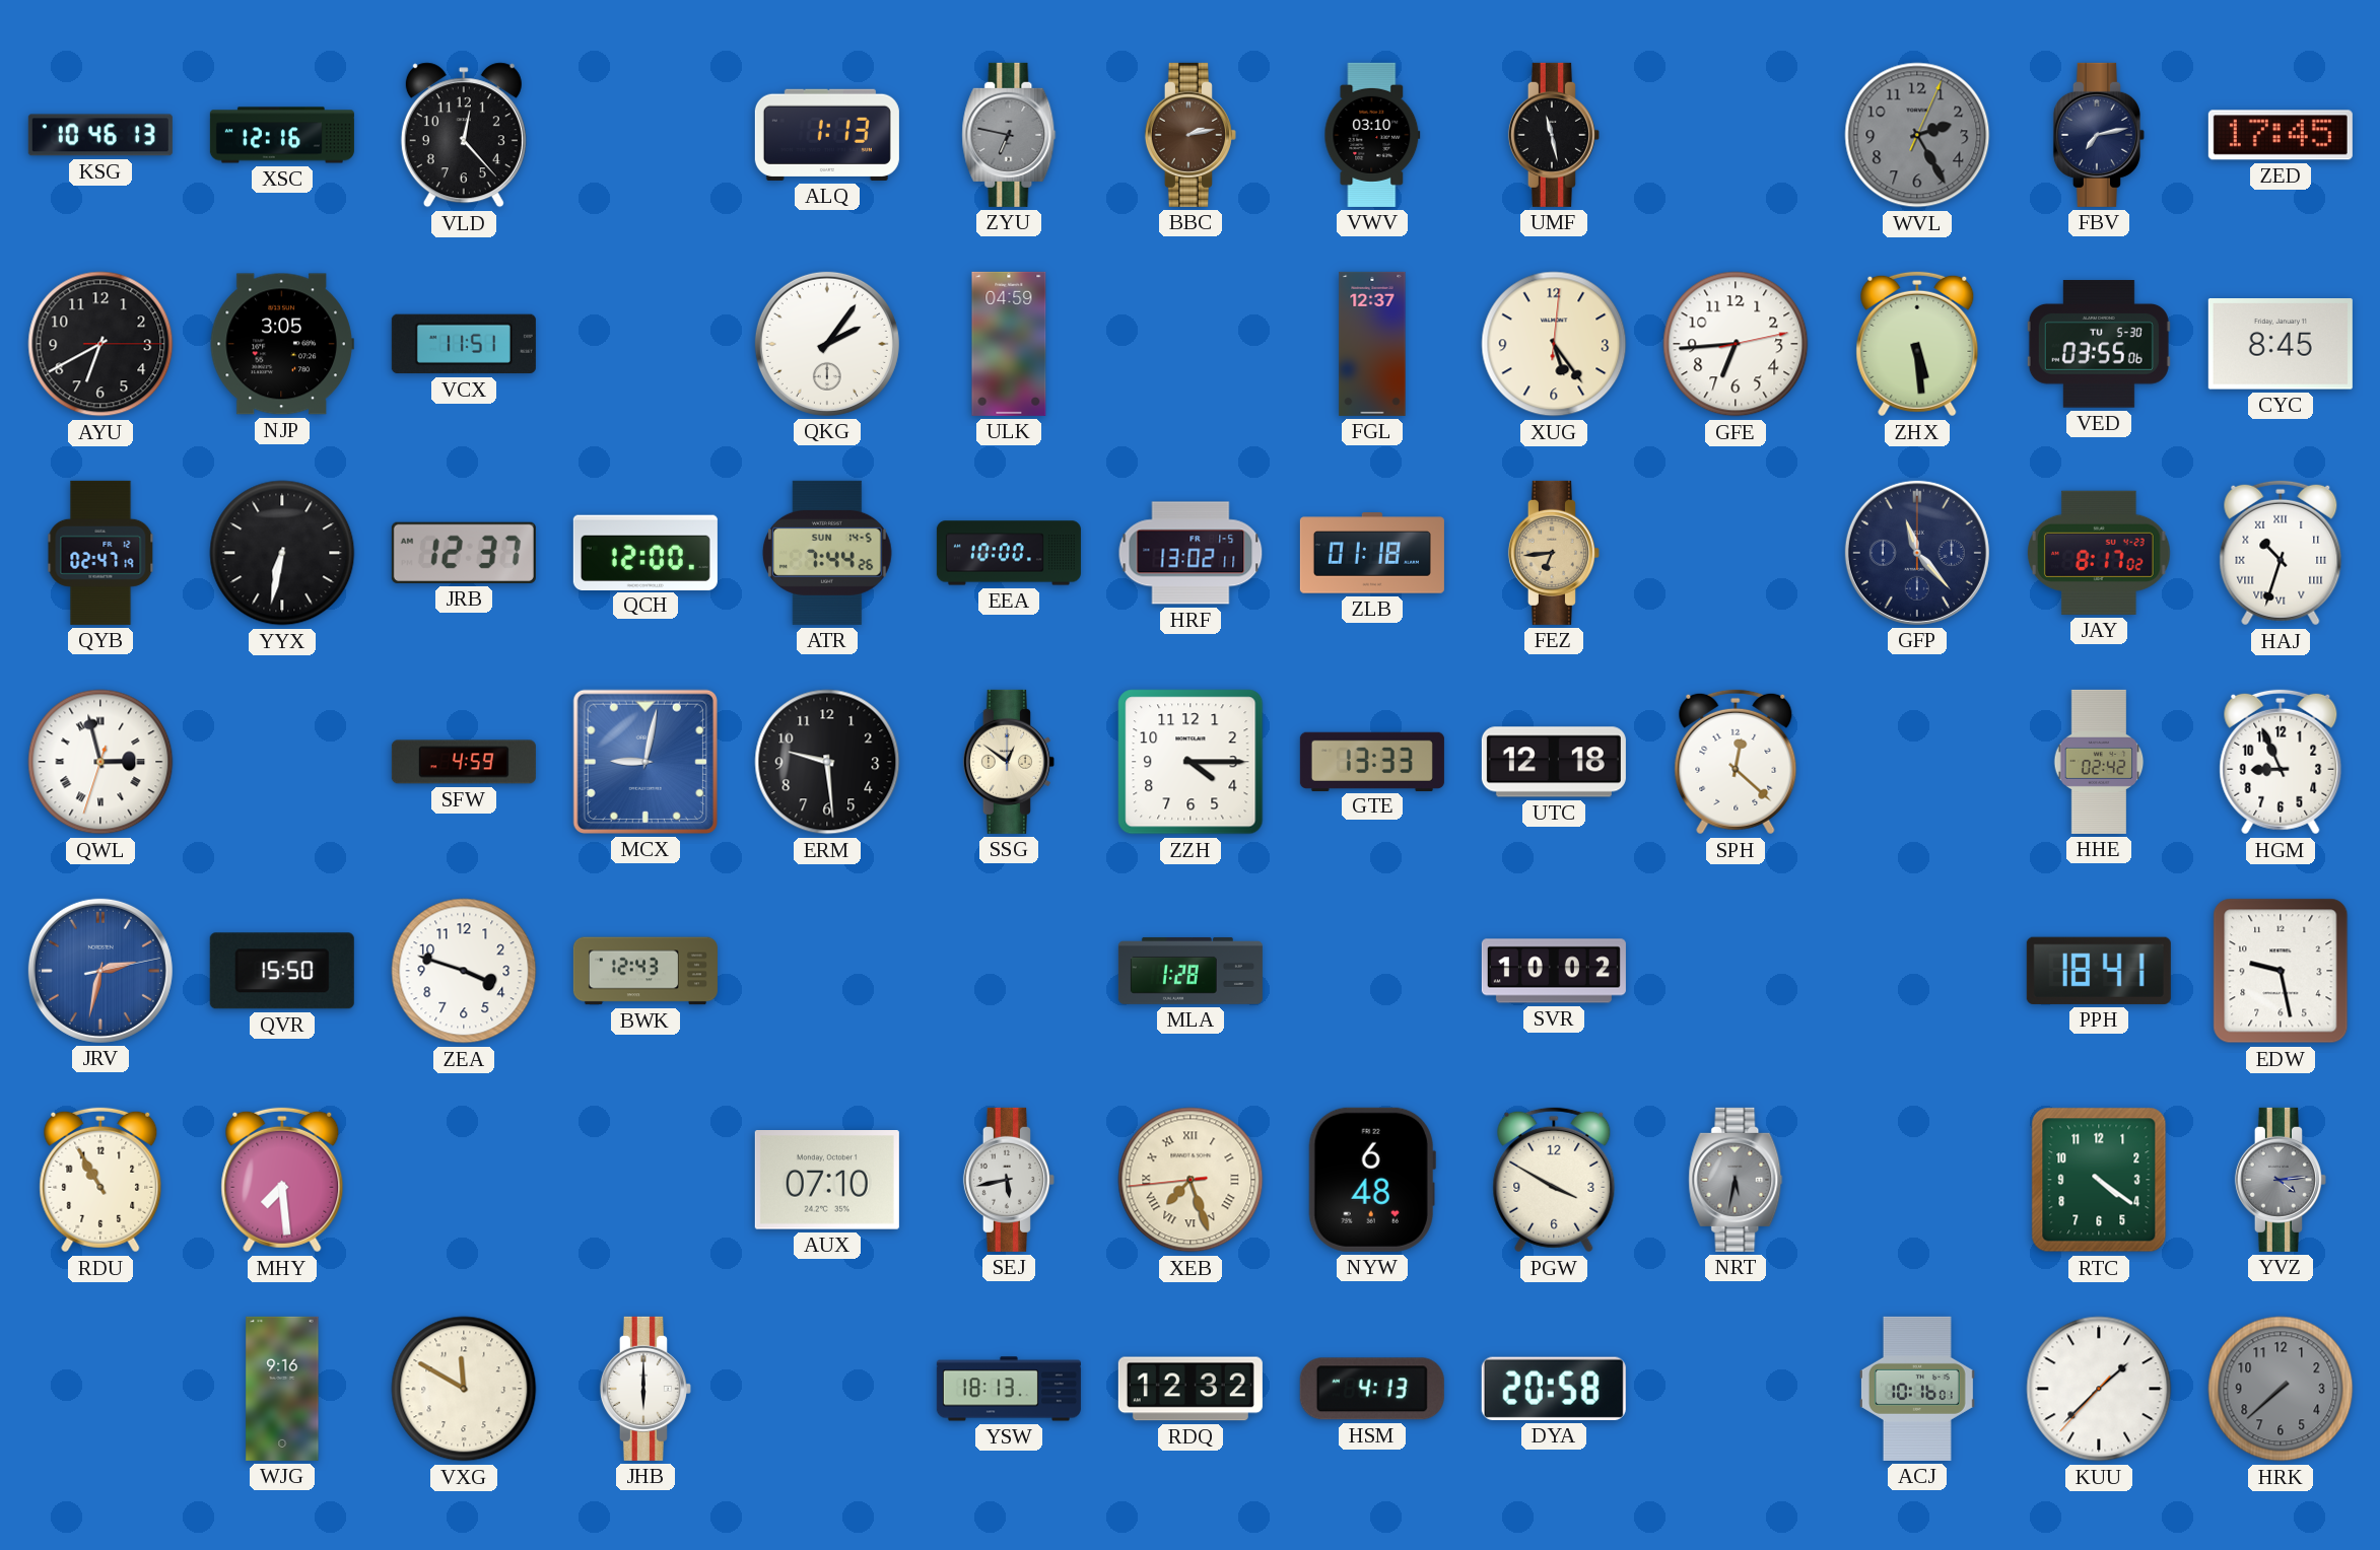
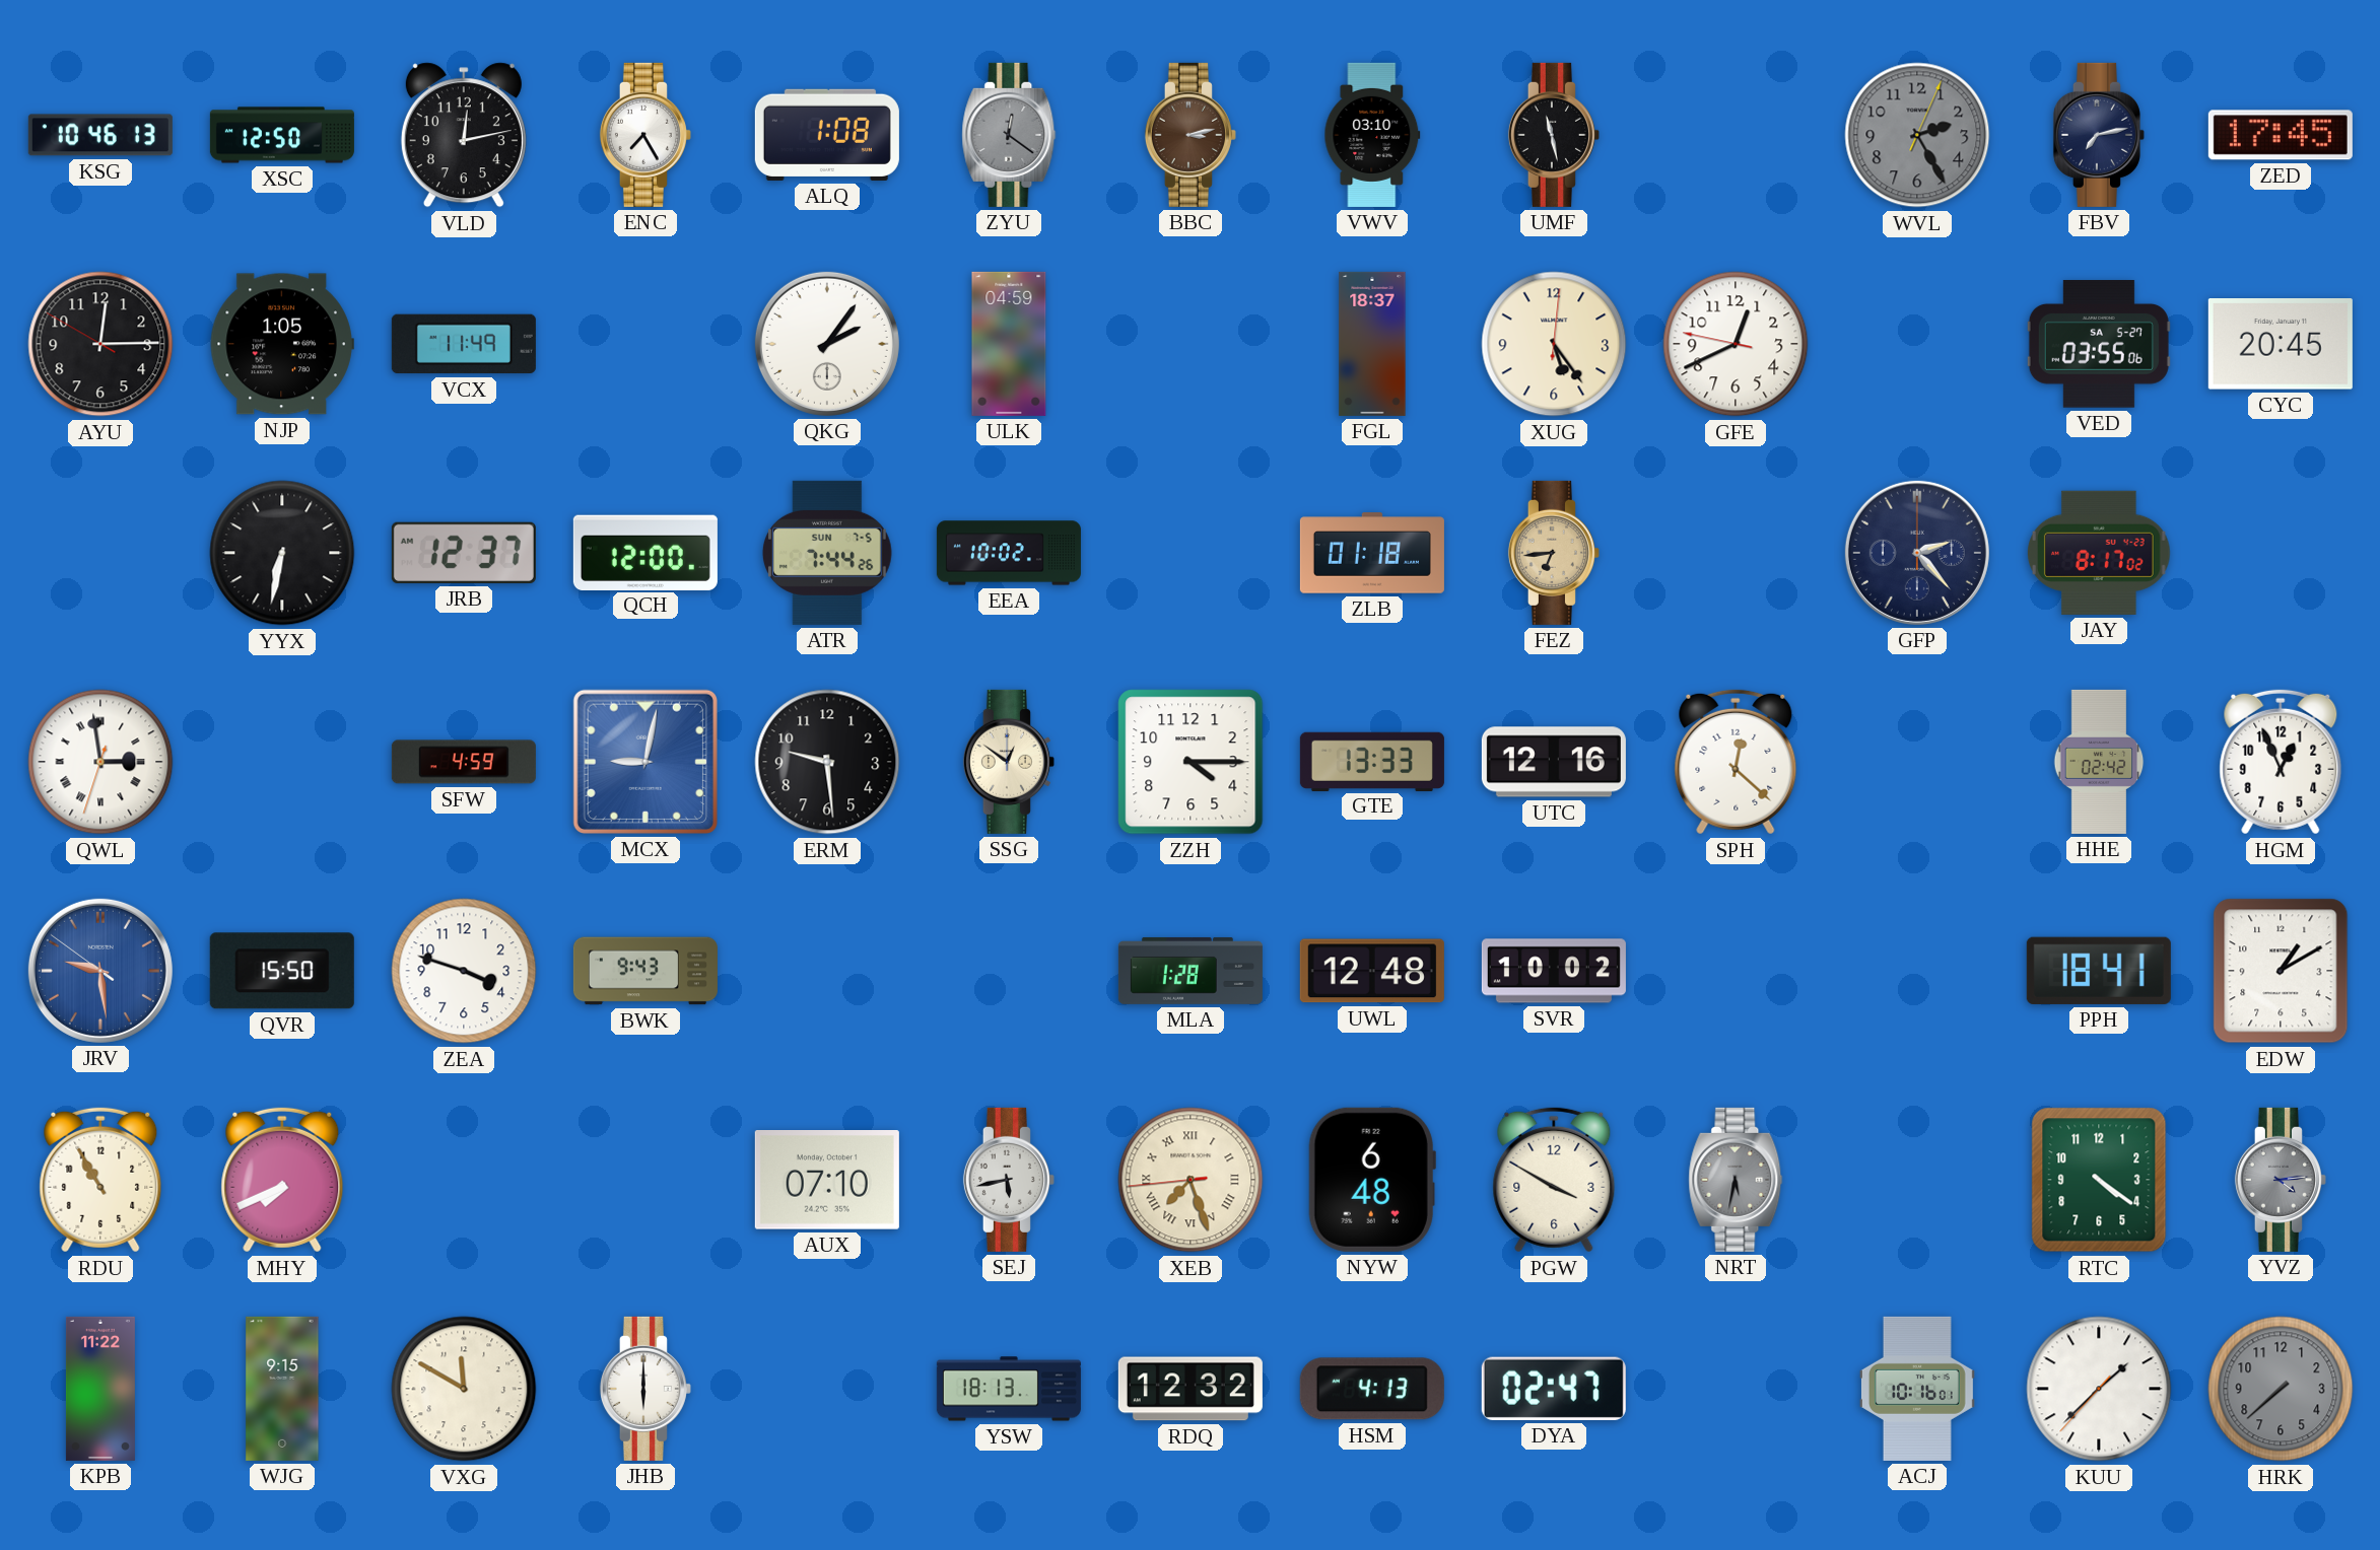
XSC: 12:16 -> 12:50
VLD: 12:23 -> 12:13
ENC: none -> 7:25
ALQ: 1:13 -> 1:08
ZYU: 6:47 -> 12:21
BBC: 2:13 -> 3:13
AYU: 6:40 -> 12:14
NJP: 3:05 -> 1:05
VCX: 11:51 -> 11:49
FGL: 12:37 -> 18:37
GFE: 6:44 -> 12:40
ZHX: 5:29 -> none
VED date: TU 5-30 -> SA 5-27
CYC: 8:45 -> 20:45
QYB: 02:47 -> none
ATR date: SUN 14-5 -> SUN 7-5
EEA: 10:00 -> 10:02
HRF: 13:02 -> none
GFP: 11:23 -> 2:23
HAJ: 10:33 -> none
QWL: 2:57 -> 2:58
UTC: 12:18 -> 12:16
HGM: 8:56 -> 12:56
JRV: 2:32 -> 9:28
BWK: 12:43 -> 9:43
UWL: none -> 12:48
EDW: 9:28 -> 1:10
MHY: 7:29 -> 7:41
KPB: none -> 11:22
WJG: 9:16 -> 9:15
DYA: 20:58 -> 02:47
